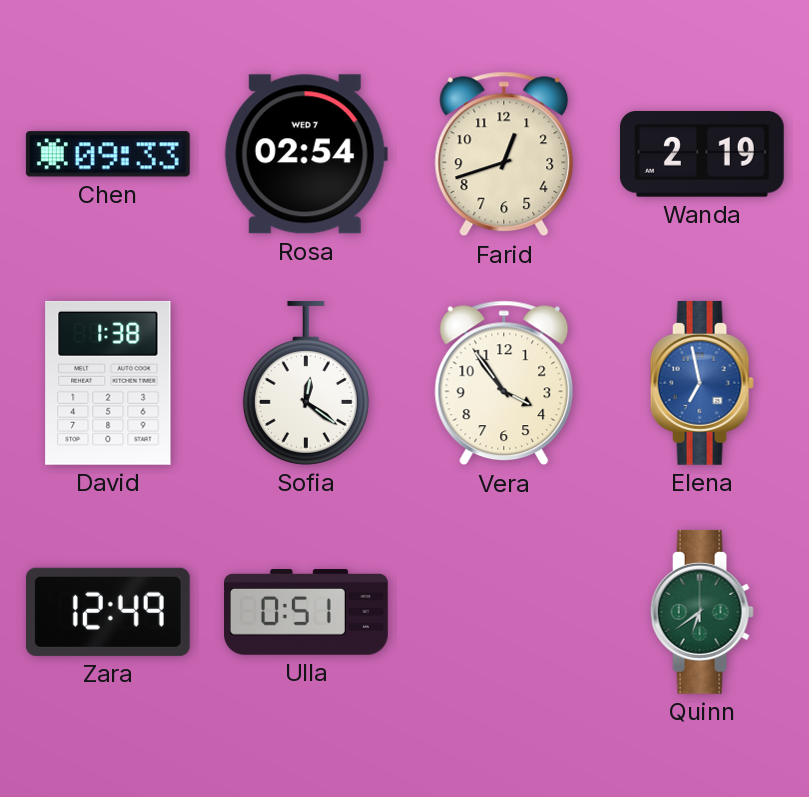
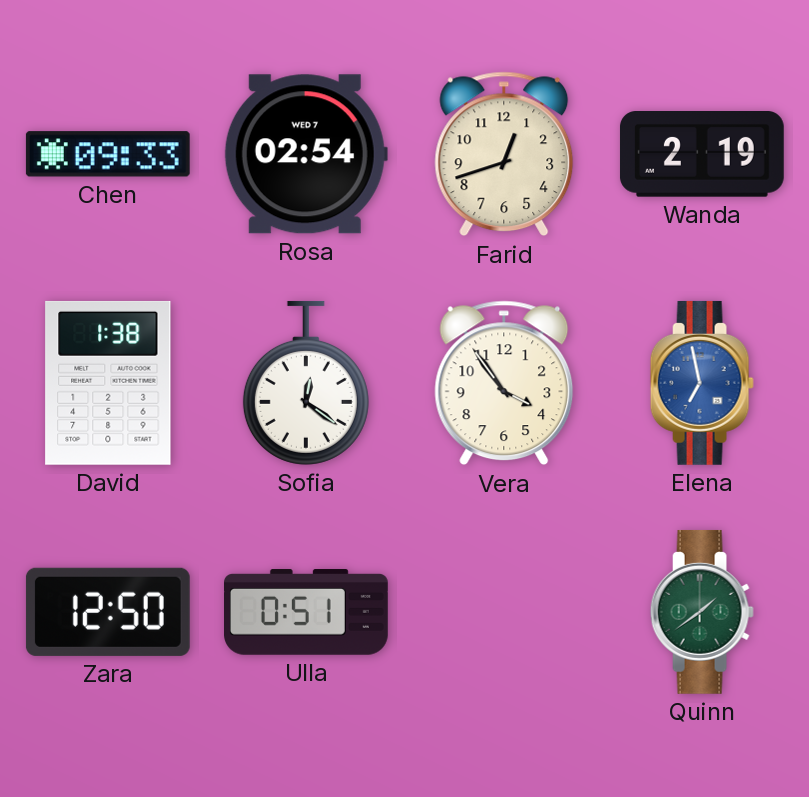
Zara: 12:49 -> 12:50
Quinn: 6:39 -> 1:39
